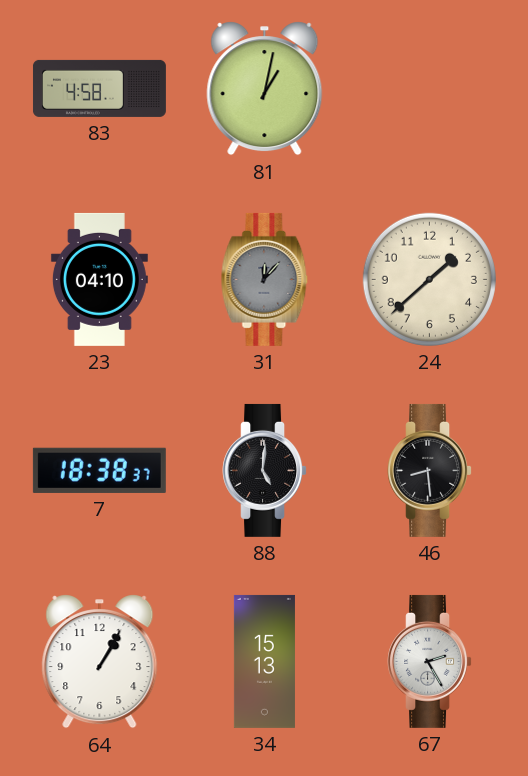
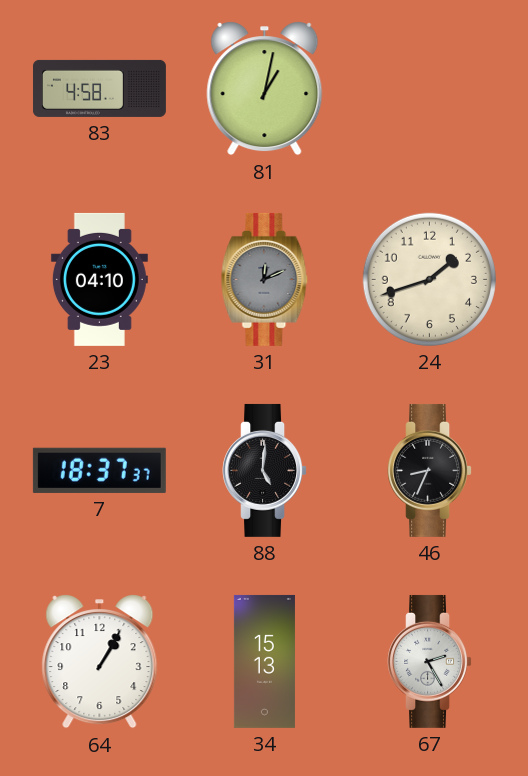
31: 12:07 -> 12:11
24: 1:38 -> 1:42
7: 18:38 -> 18:37
46: 8:29 -> 8:34
